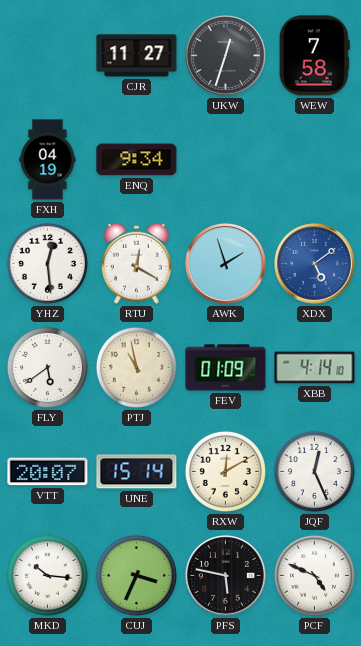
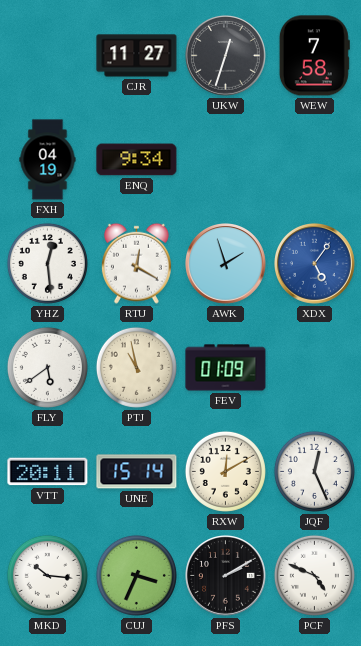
XDX: 5:09 -> 5:06
XBB: 4:14 -> none
VTT: 20:07 -> 20:11
PFS: 5:47 -> 2:10
